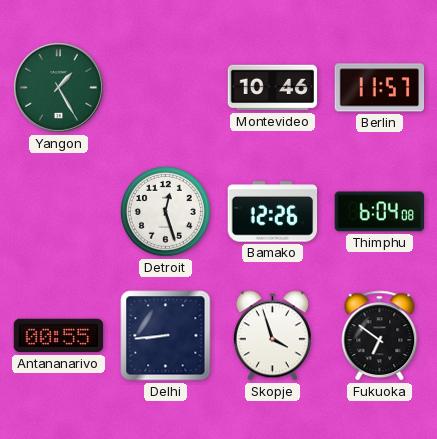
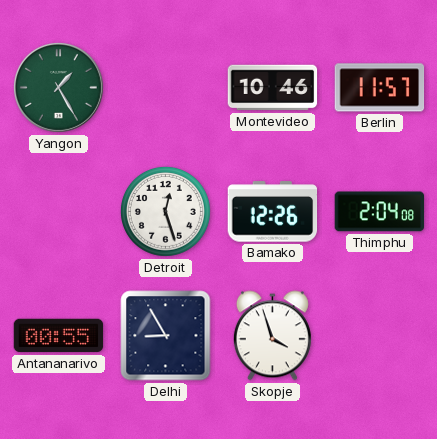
Thimphu: 6:04 -> 2:04
Delhi: 8:44 -> 8:55
Fukuoka: 6:51 -> none
